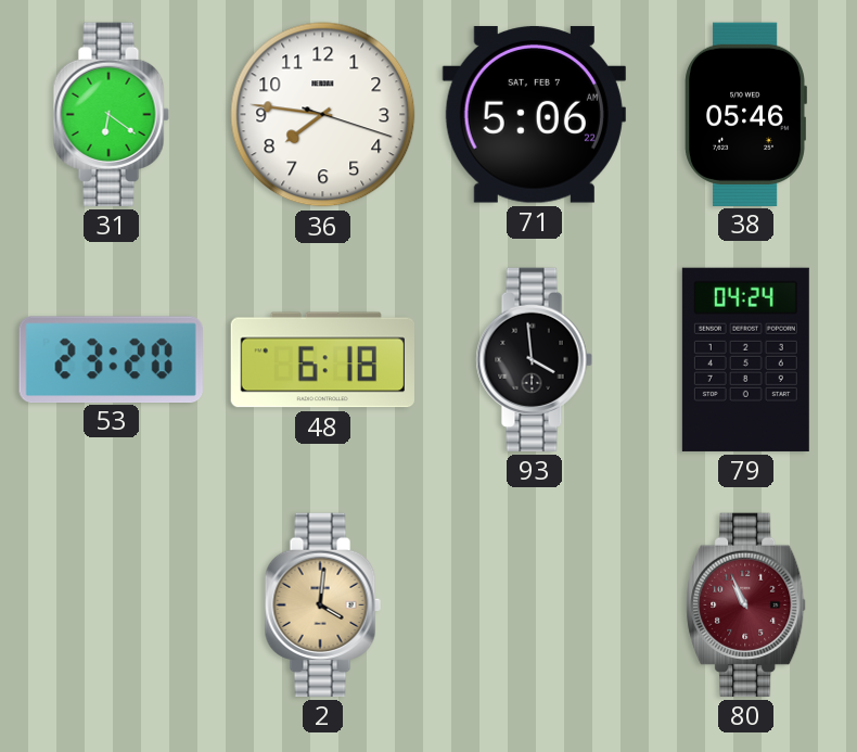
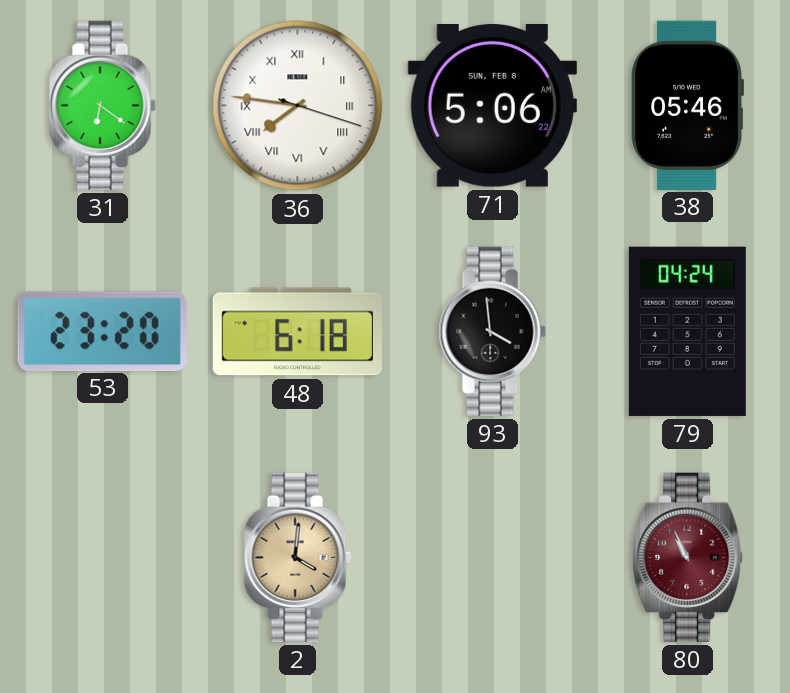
36 numerals: Arabic -> Roman
71 date: SAT, FEB 7 -> SUN, FEB 8
